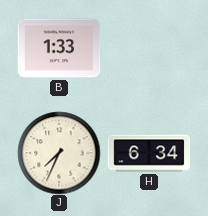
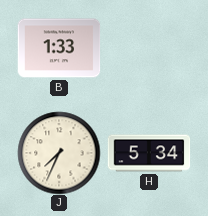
H: 6:34 -> 5:34
